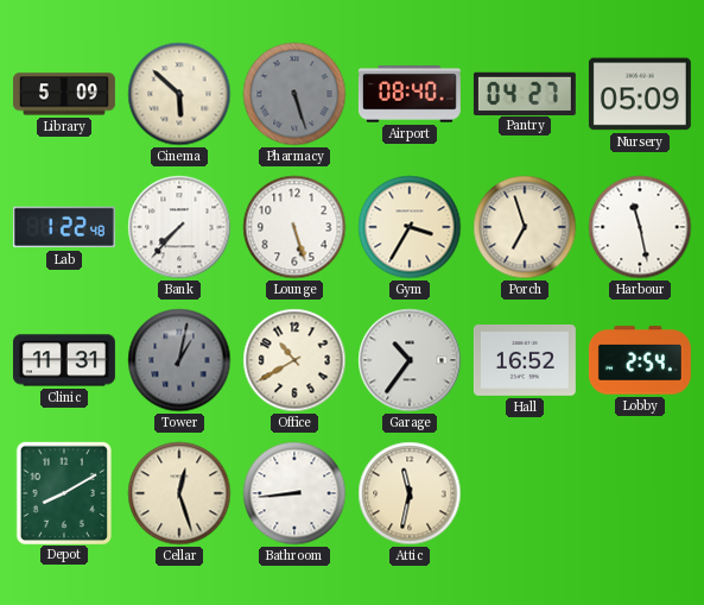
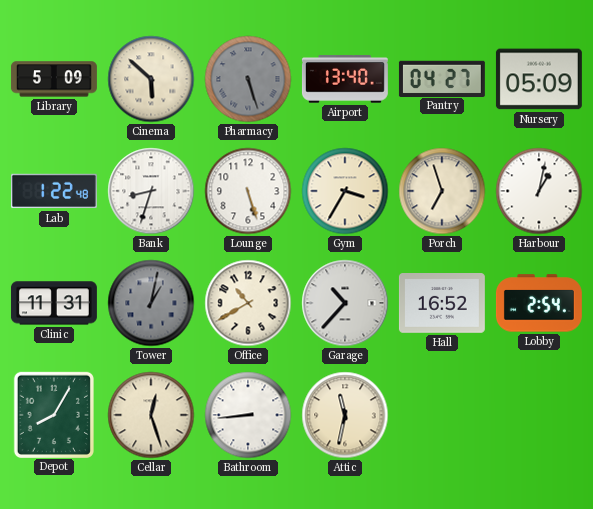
Airport: 08:40 -> 13:40
Bank: 7:37 -> 8:33
Harbour: 11:28 -> 1:02
Garage: 10:36 -> 10:37
Depot: 8:10 -> 8:05
